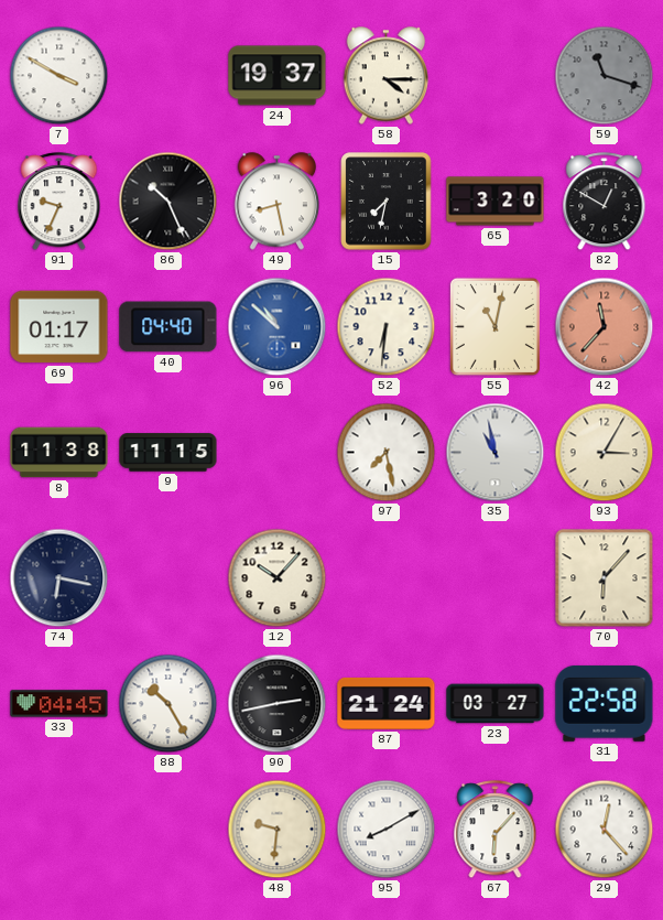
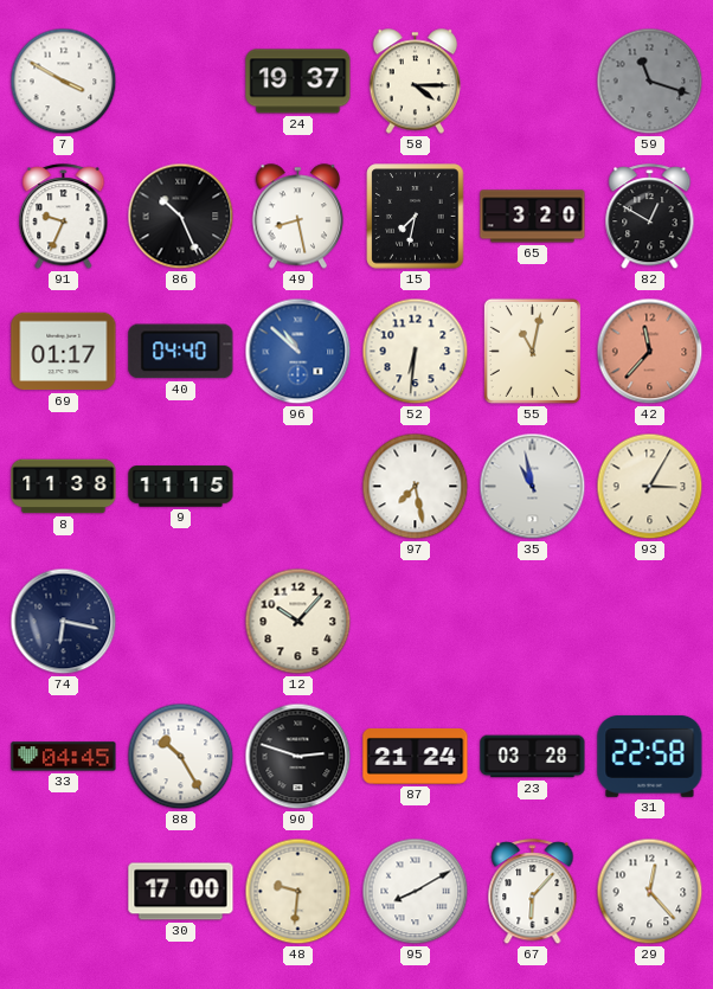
70: 6:07 -> none
90: 2:43 -> 2:48
23: 03:27 -> 03:28
30: none -> 17:00
